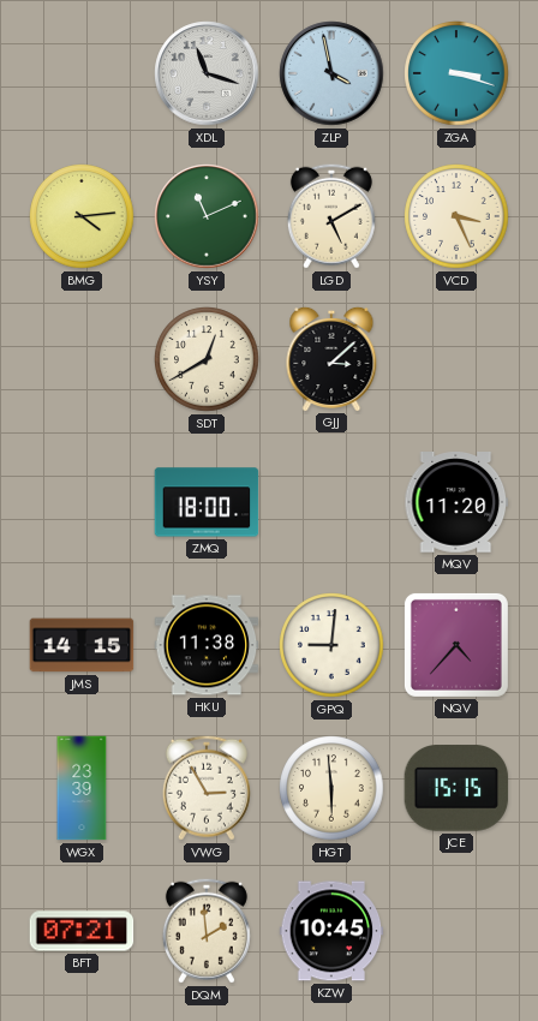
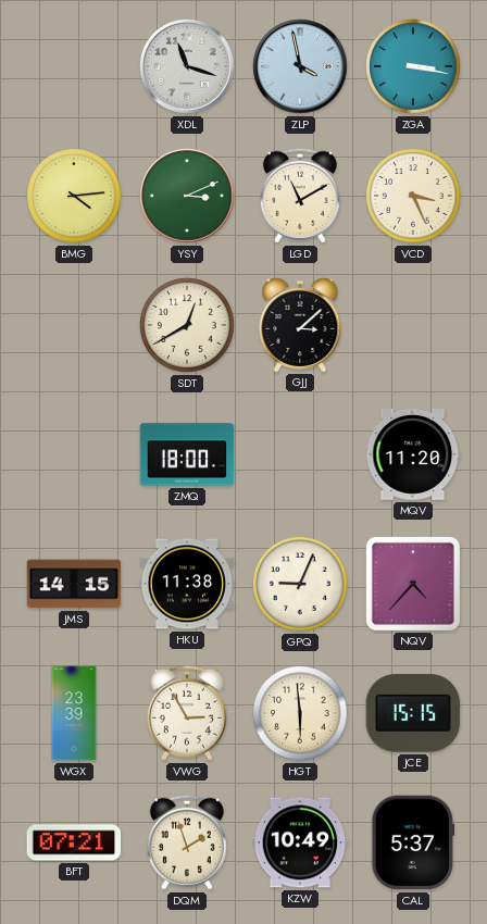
ZGA: 3:18 -> 3:17
YSY: 11:11 -> 3:11
LGD: 5:10 -> 11:10
GPQ: 9:01 -> 9:04
DQM: 1:59 -> 1:57
KZW: 10:45 -> 10:49
CAL: none -> 5:37
